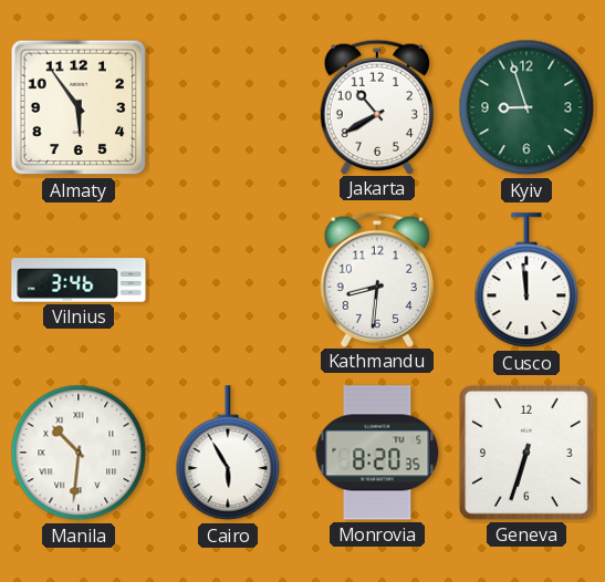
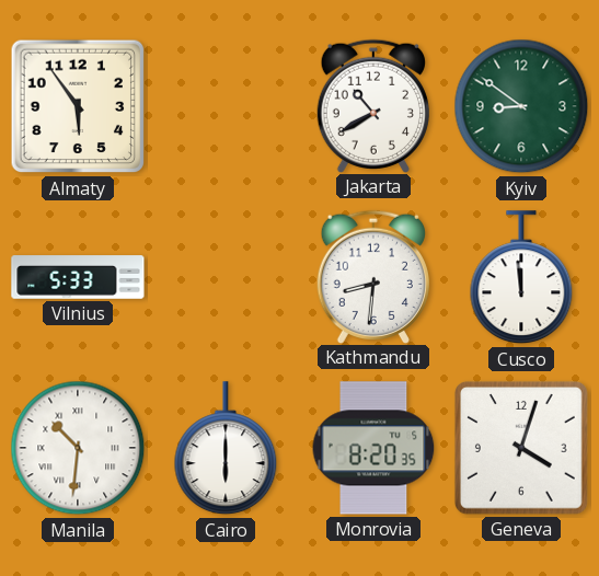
Kyiv: 8:57 -> 8:51
Vilnius: 3:46 -> 5:33
Cairo: 5:55 -> 6:00
Geneva: 6:33 -> 4:03
